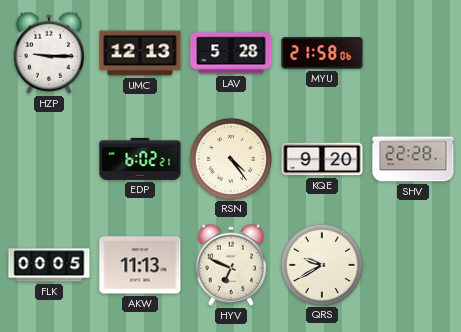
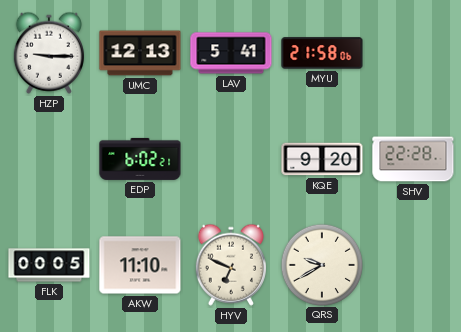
LAV: 5:28 -> 5:41
RSN: 4:24 -> none
AKW: 11:13 -> 11:10
